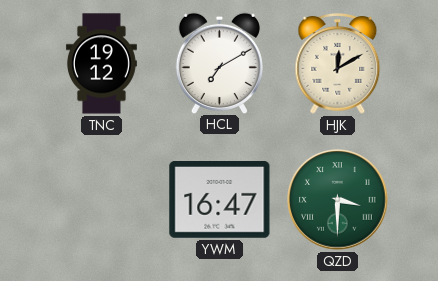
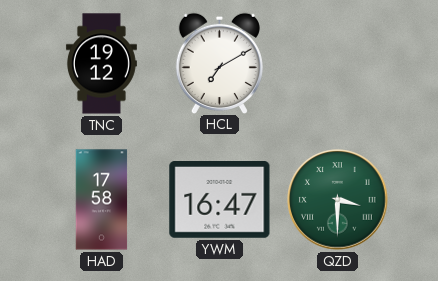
HJK: 12:10 -> none
HAD: none -> 17:58
